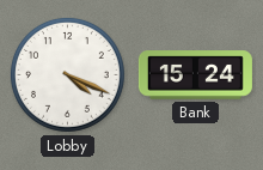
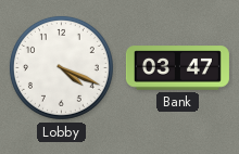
Bank: 15:24 -> 03:47
